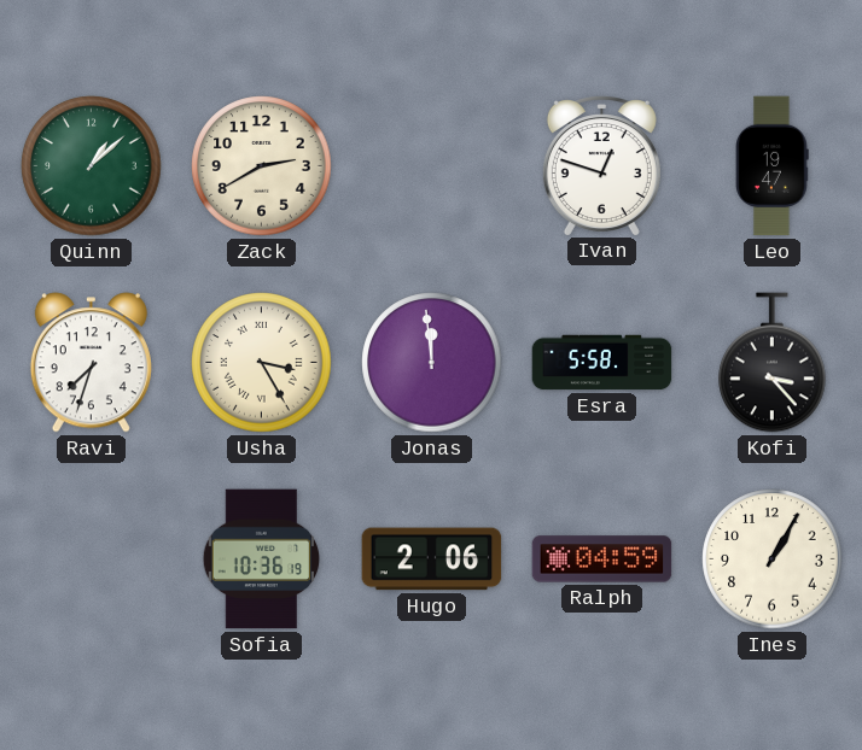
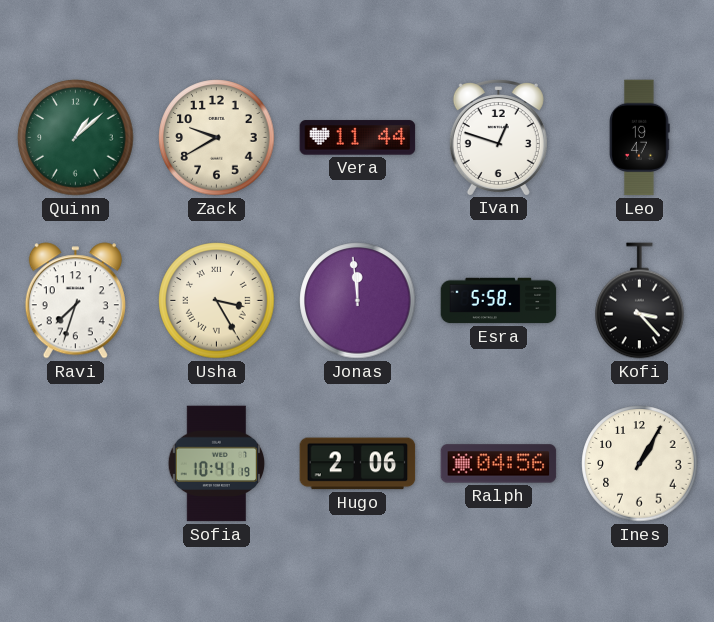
Zack: 2:40 -> 9:40
Vera: none -> 11:44
Sofia: 10:36 -> 10:41
Ralph: 04:59 -> 04:56
